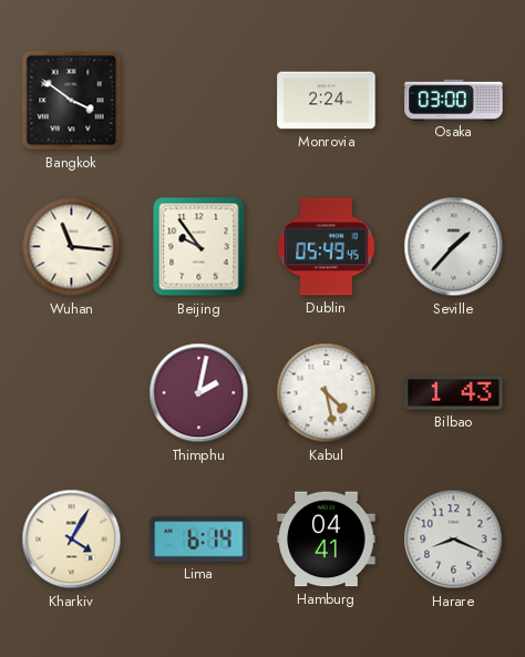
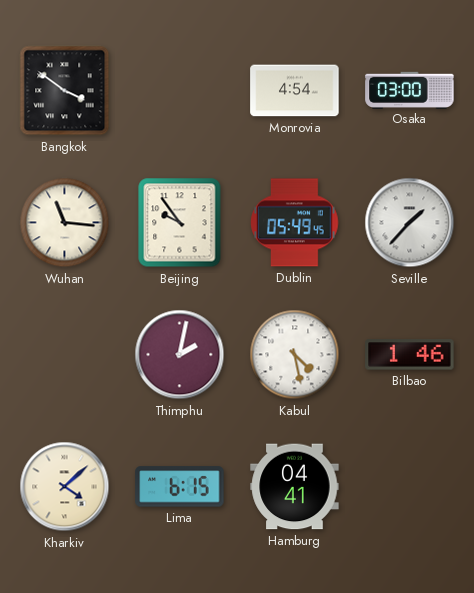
Monrovia: 2:24 -> 4:54
Bilbao: 1:43 -> 1:46
Kharkiv: 4:05 -> 4:08
Lima: 6:14 -> 6:15
Harare: 8:19 -> none
